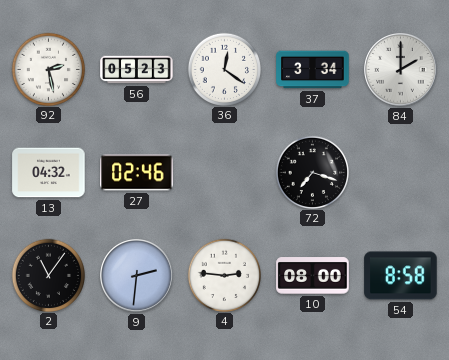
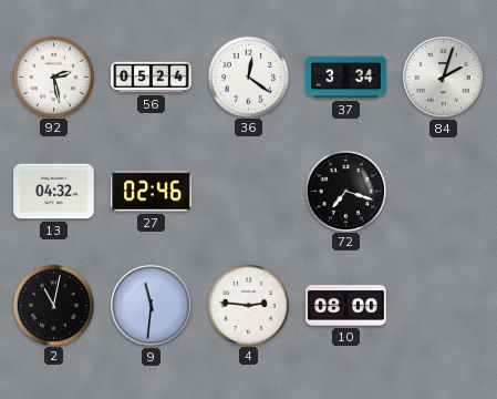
56: 05:23 -> 05:24
84: 2:00 -> 2:03
2: 11:06 -> 11:02
9: 2:31 -> 11:31
54: 8:58 -> none
